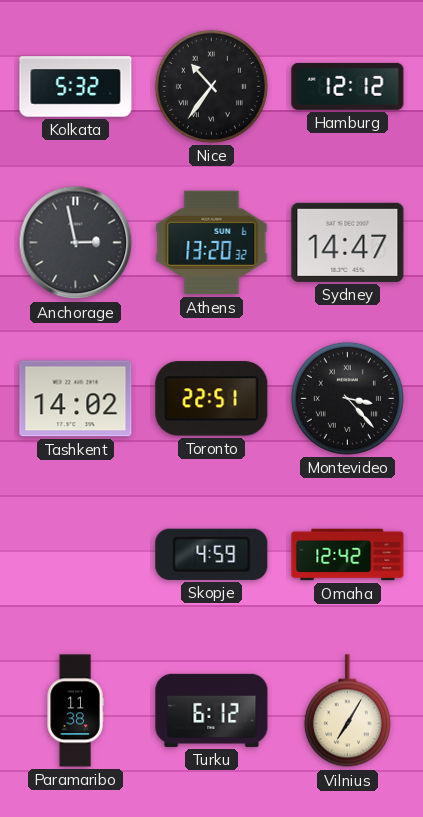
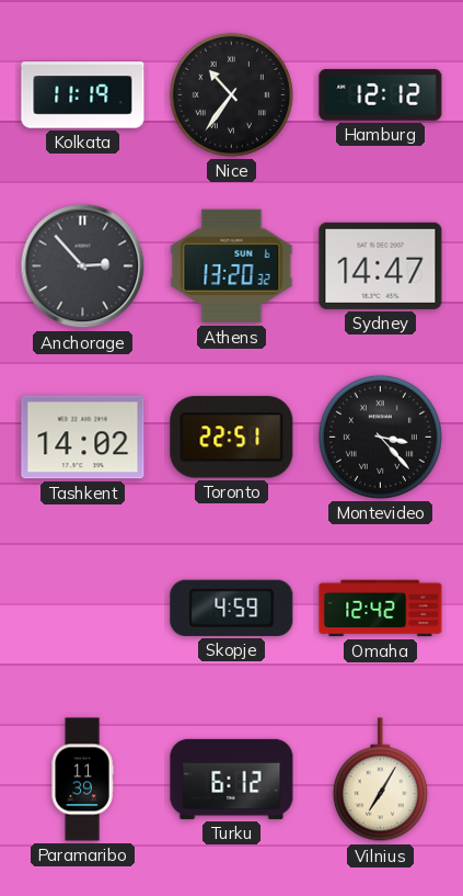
Kolkata: 5:32 -> 11:19
Anchorage: 2:58 -> 2:53
Paramaribo: 11:38 -> 11:39
